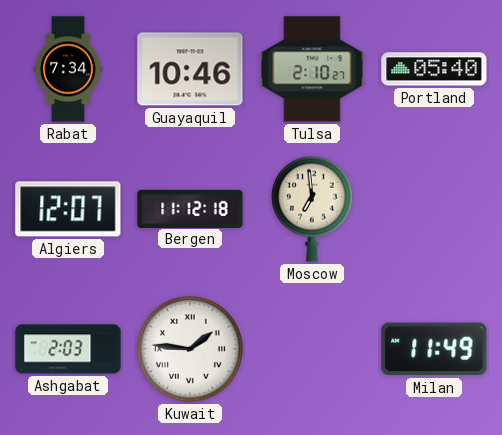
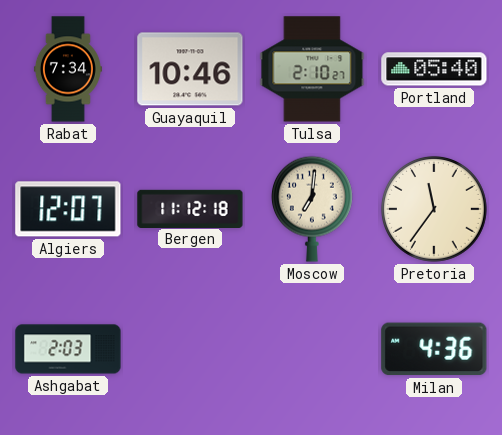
Moscow: 6:59 -> 7:01
Pretoria: none -> 11:36
Kuwait: 1:46 -> none
Milan: 11:49 -> 4:36
